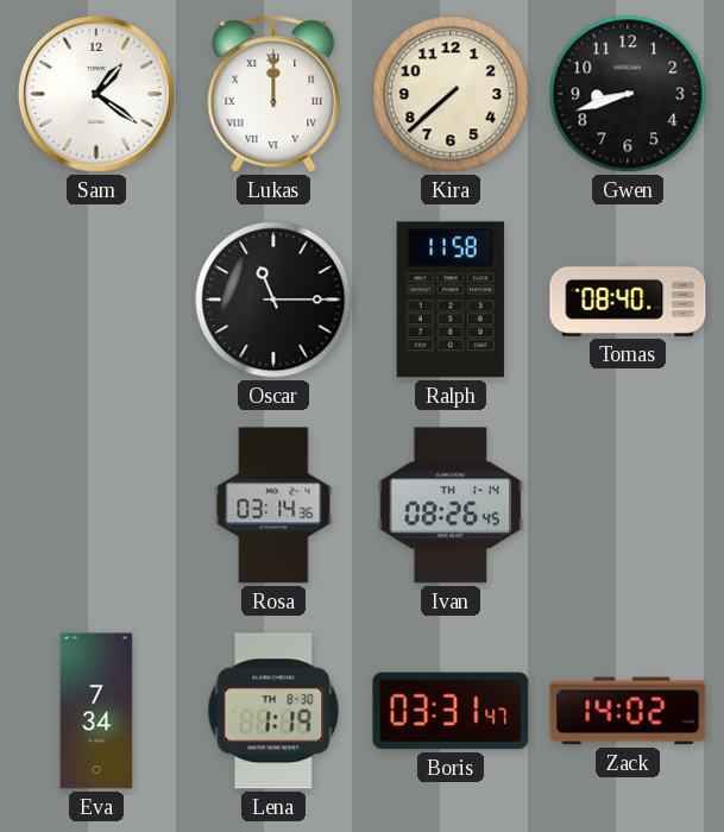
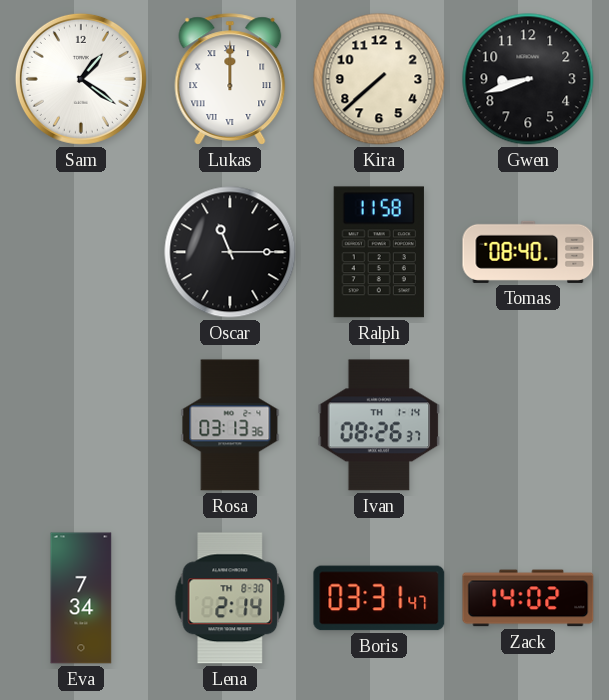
Rosa: 03:14 -> 03:13
Ivan: 08:26:45 -> 08:26:37
Lena: 1:19 -> 2:14
